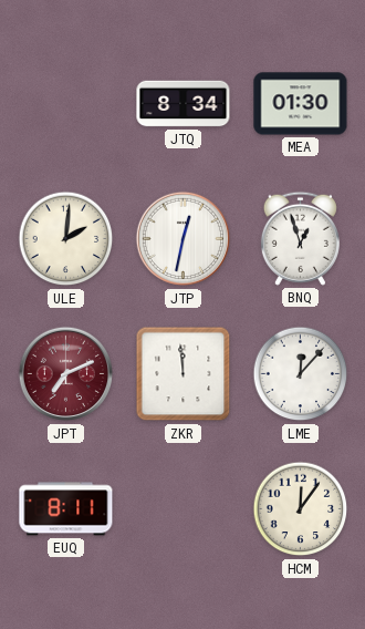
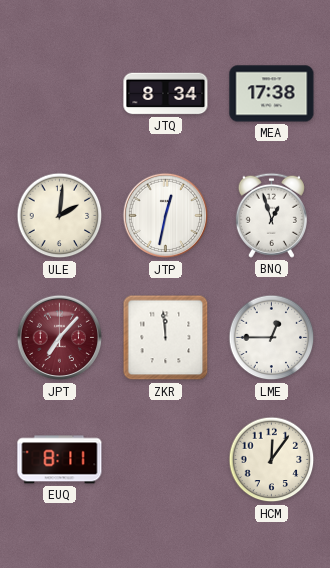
MEA: 01:30 -> 17:38
JPT: 7:11 -> 7:07
LME: 12:07 -> 12:45
